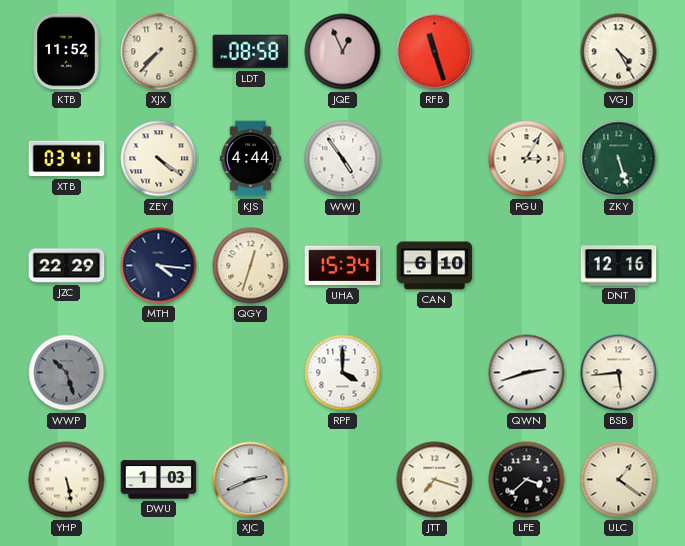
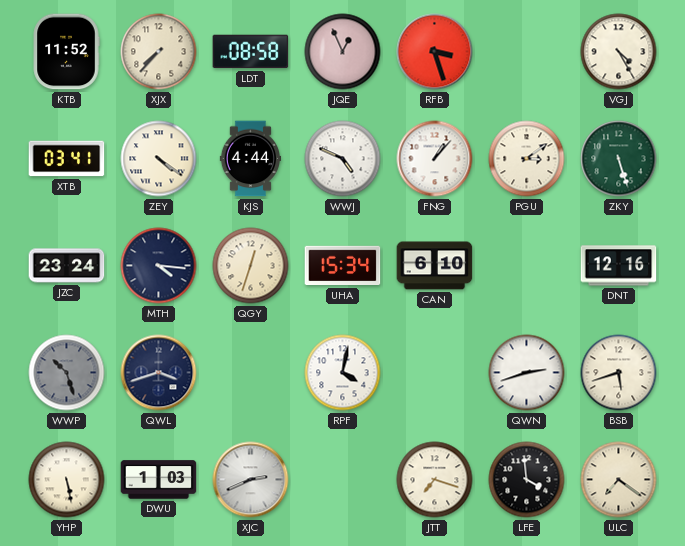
RFB: 11:27 -> 3:27
WWJ: 4:54 -> 4:49
FNG: none -> 1:07
PGU: 3:05 -> 3:09
JZC: 22:29 -> 23:24
QWL: none -> 3:42
RPF: 4:00 -> 4:02
BSB: 5:44 -> 5:42
LFE: 3:38 -> 3:59
ULC: 1:21 -> 7:21
